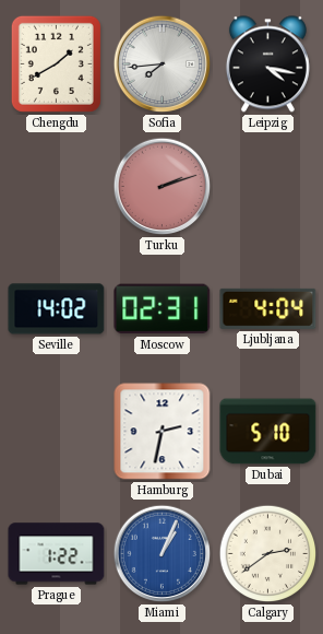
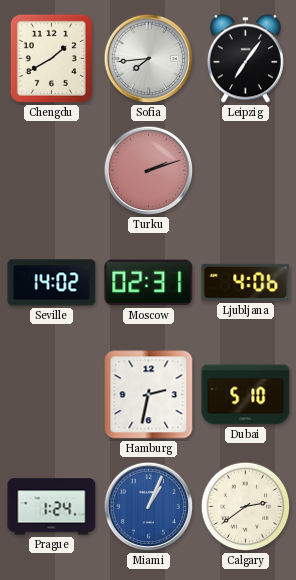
Leipzig: 4:17 -> 7:06
Ljubljana: 4:04 -> 4:06
Prague: 1:22 -> 1:24
